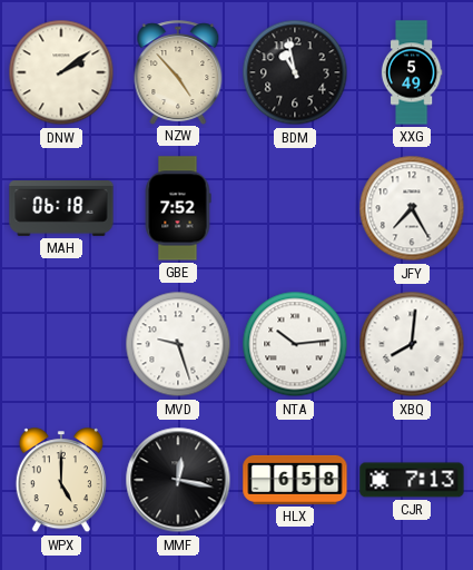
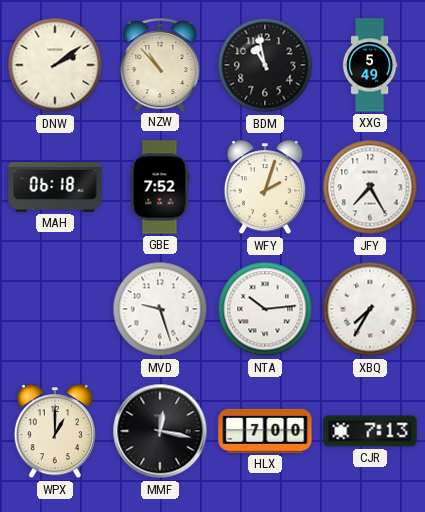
NZW: 4:53 -> 10:53
WFY: none -> 2:03
XBQ: 8:01 -> 7:35
WPX: 5:00 -> 1:00
HLX: 6:58 -> 7:00
